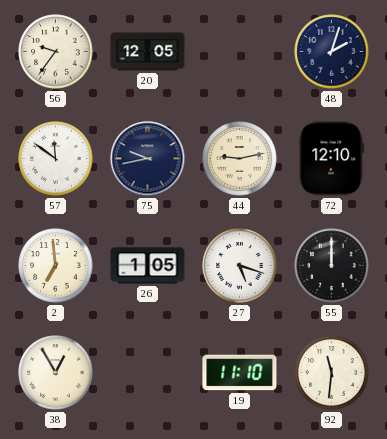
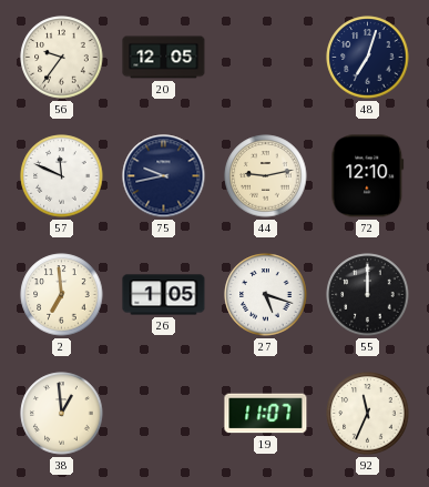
48: 2:03 -> 7:03
57: 11:51 -> 11:49
38: 12:55 -> 12:59
19: 11:10 -> 11:07
92: 11:31 -> 11:34
